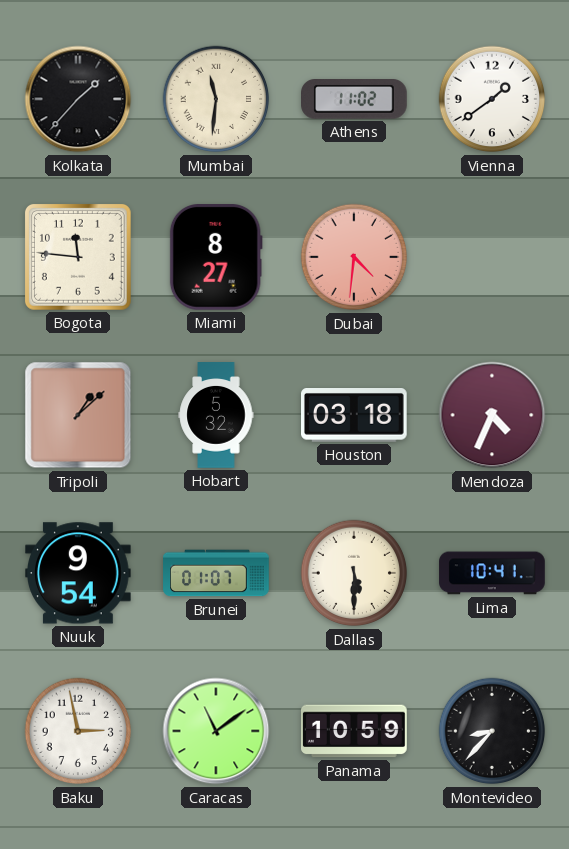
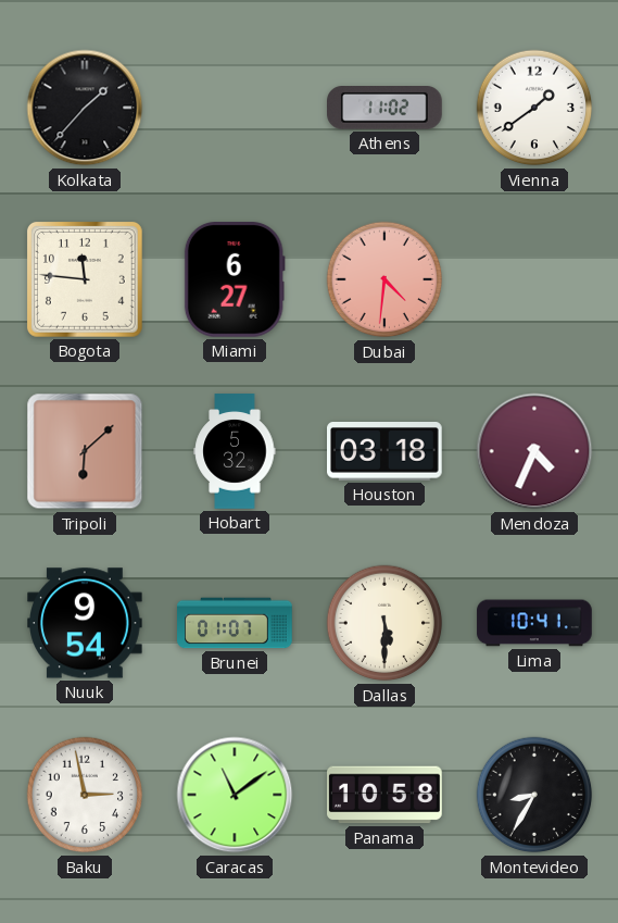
Mumbai: 11:31 -> none
Miami: 8:27 -> 6:27
Tripoli: 1:08 -> 6:08
Panama: 10:59 -> 10:58
Montevideo: 8:37 -> 8:35
